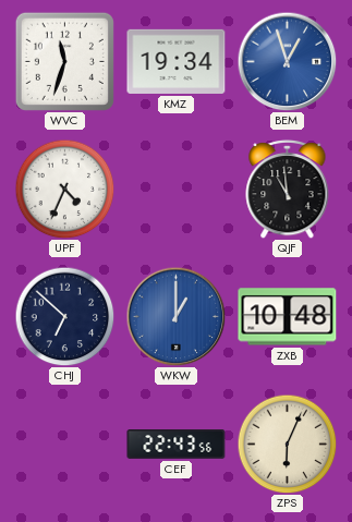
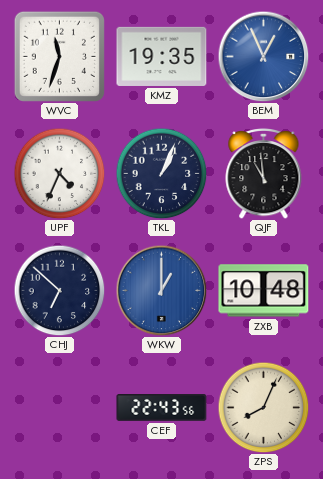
KMZ: 19:34 -> 19:35
BEM: 12:57 -> 12:56
TKL: none -> 1:04
ZPS: 6:04 -> 8:04
